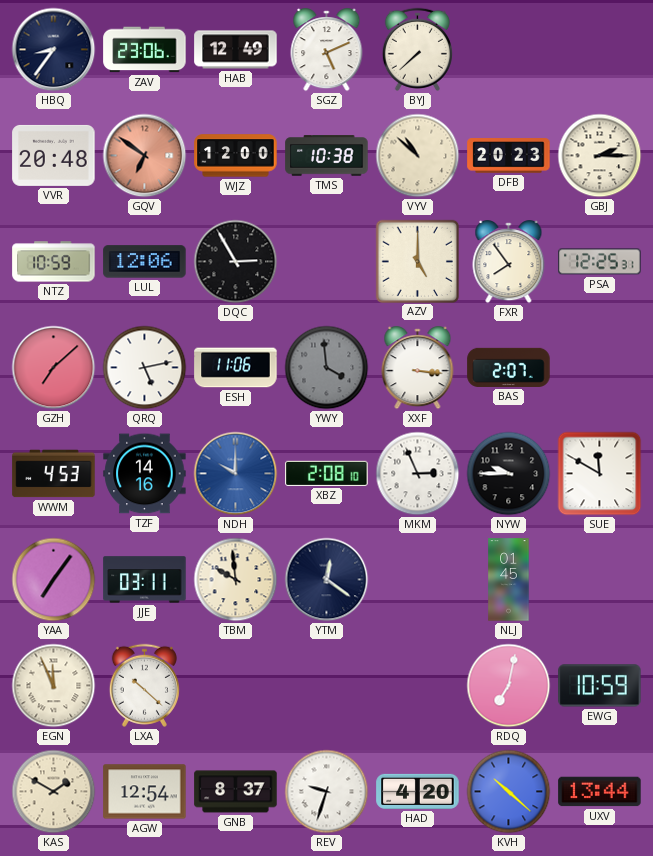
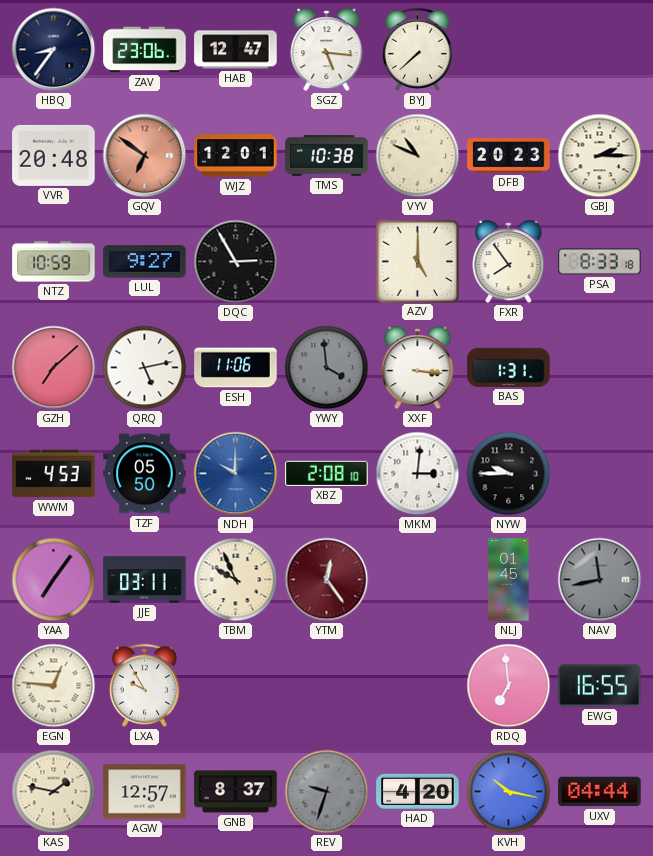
HAB: 12:49 -> 12:47
SGZ: 5:11 -> 5:16
WJZ: 12:00 -> 12:01
VYV: 10:52 -> 10:49
LUL: 12:06 -> 9:27
PSA: 12:25 -> 8:33
BAS: 2:07 -> 1:31
TZF: 14:16 -> 05:50
MKM: 2:56 -> 3:01
SUE: 11:50 -> none
TBM: 9:59 -> 9:56
YTM: 12:21 -> 12:24
YTM dial: navy -> burgundy
NAV: none -> 11:43
EGN: 11:56 -> 12:46
LXA: 10:22 -> 9:55
RDQ: 7:02 -> 6:59
EWG: 10:59 -> 16:55
KAS: 1:50 -> 1:47
AGW: 12:54 -> 12:57
REV dial: white -> grey
KVH: 10:22 -> 10:17
UXV: 13:44 -> 04:44
